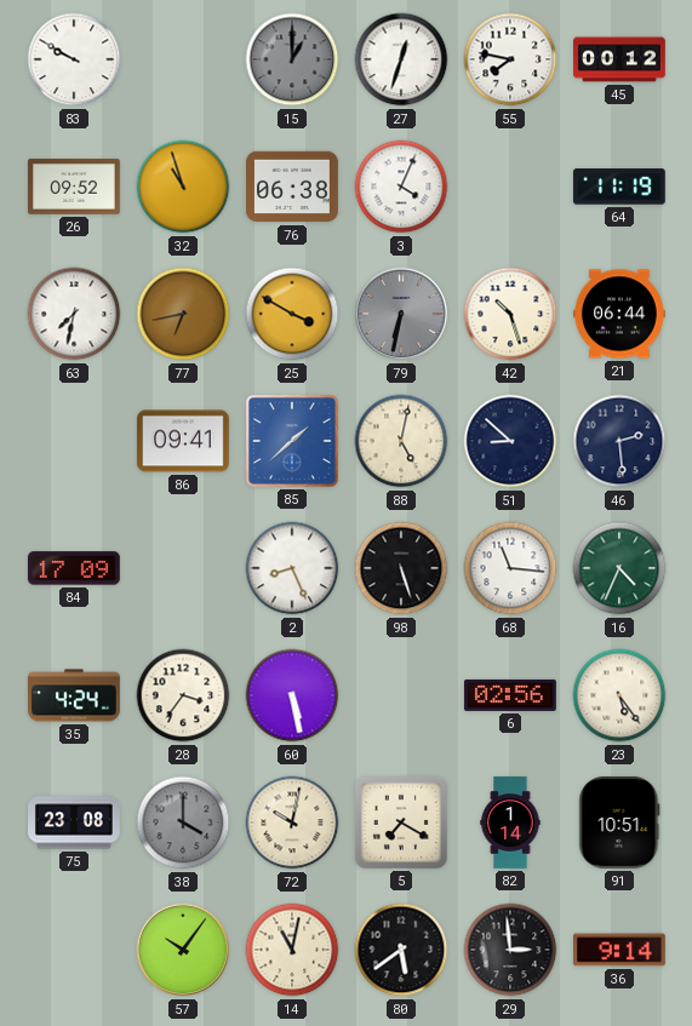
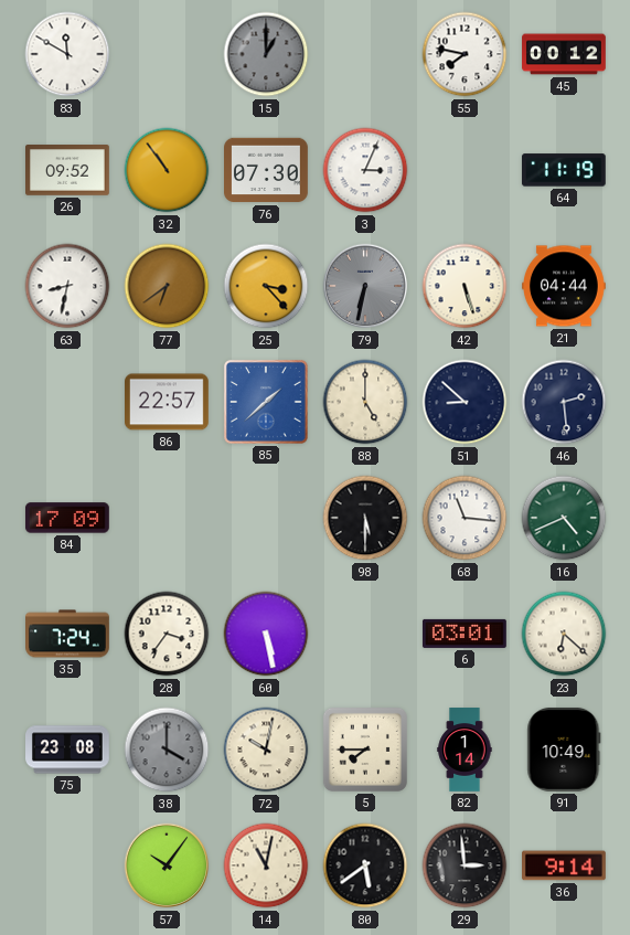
83: 9:50 -> 11:50
27: 12:33 -> none
32: 10:57 -> 10:54
76: 06:38 -> 07:30
3: 4:04 -> 3:04
63: 7:32 -> 8:32
77: 6:43 -> 6:39
25: 3:50 -> 3:23
42: 10:27 -> 5:27
21: 06:44 -> 04:44
86: 09:41 -> 22:57
88: 5:02 -> 5:00
2: 8:26 -> none
98: 5:27 -> 5:30
16: 4:34 -> 4:41
35: 4:24 -> 7:24
6: 02:56 -> 03:01
23: 5:24 -> 6:22
5: 7:20 -> 7:45
91: 10:51 -> 10:49
